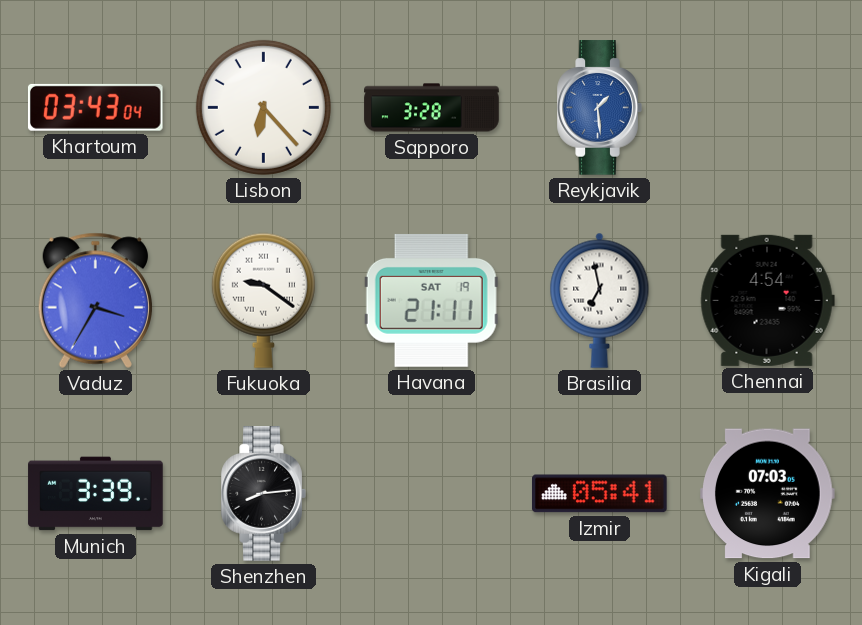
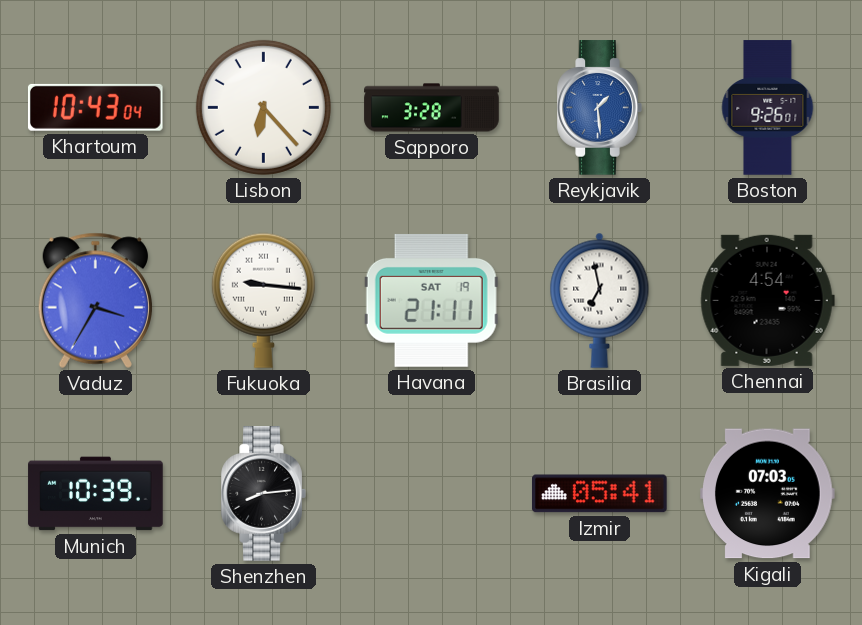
Khartoum: 03:43 -> 10:43
Boston: none -> 9:26
Fukuoka: 9:21 -> 9:16
Munich: 3:39 -> 10:39
